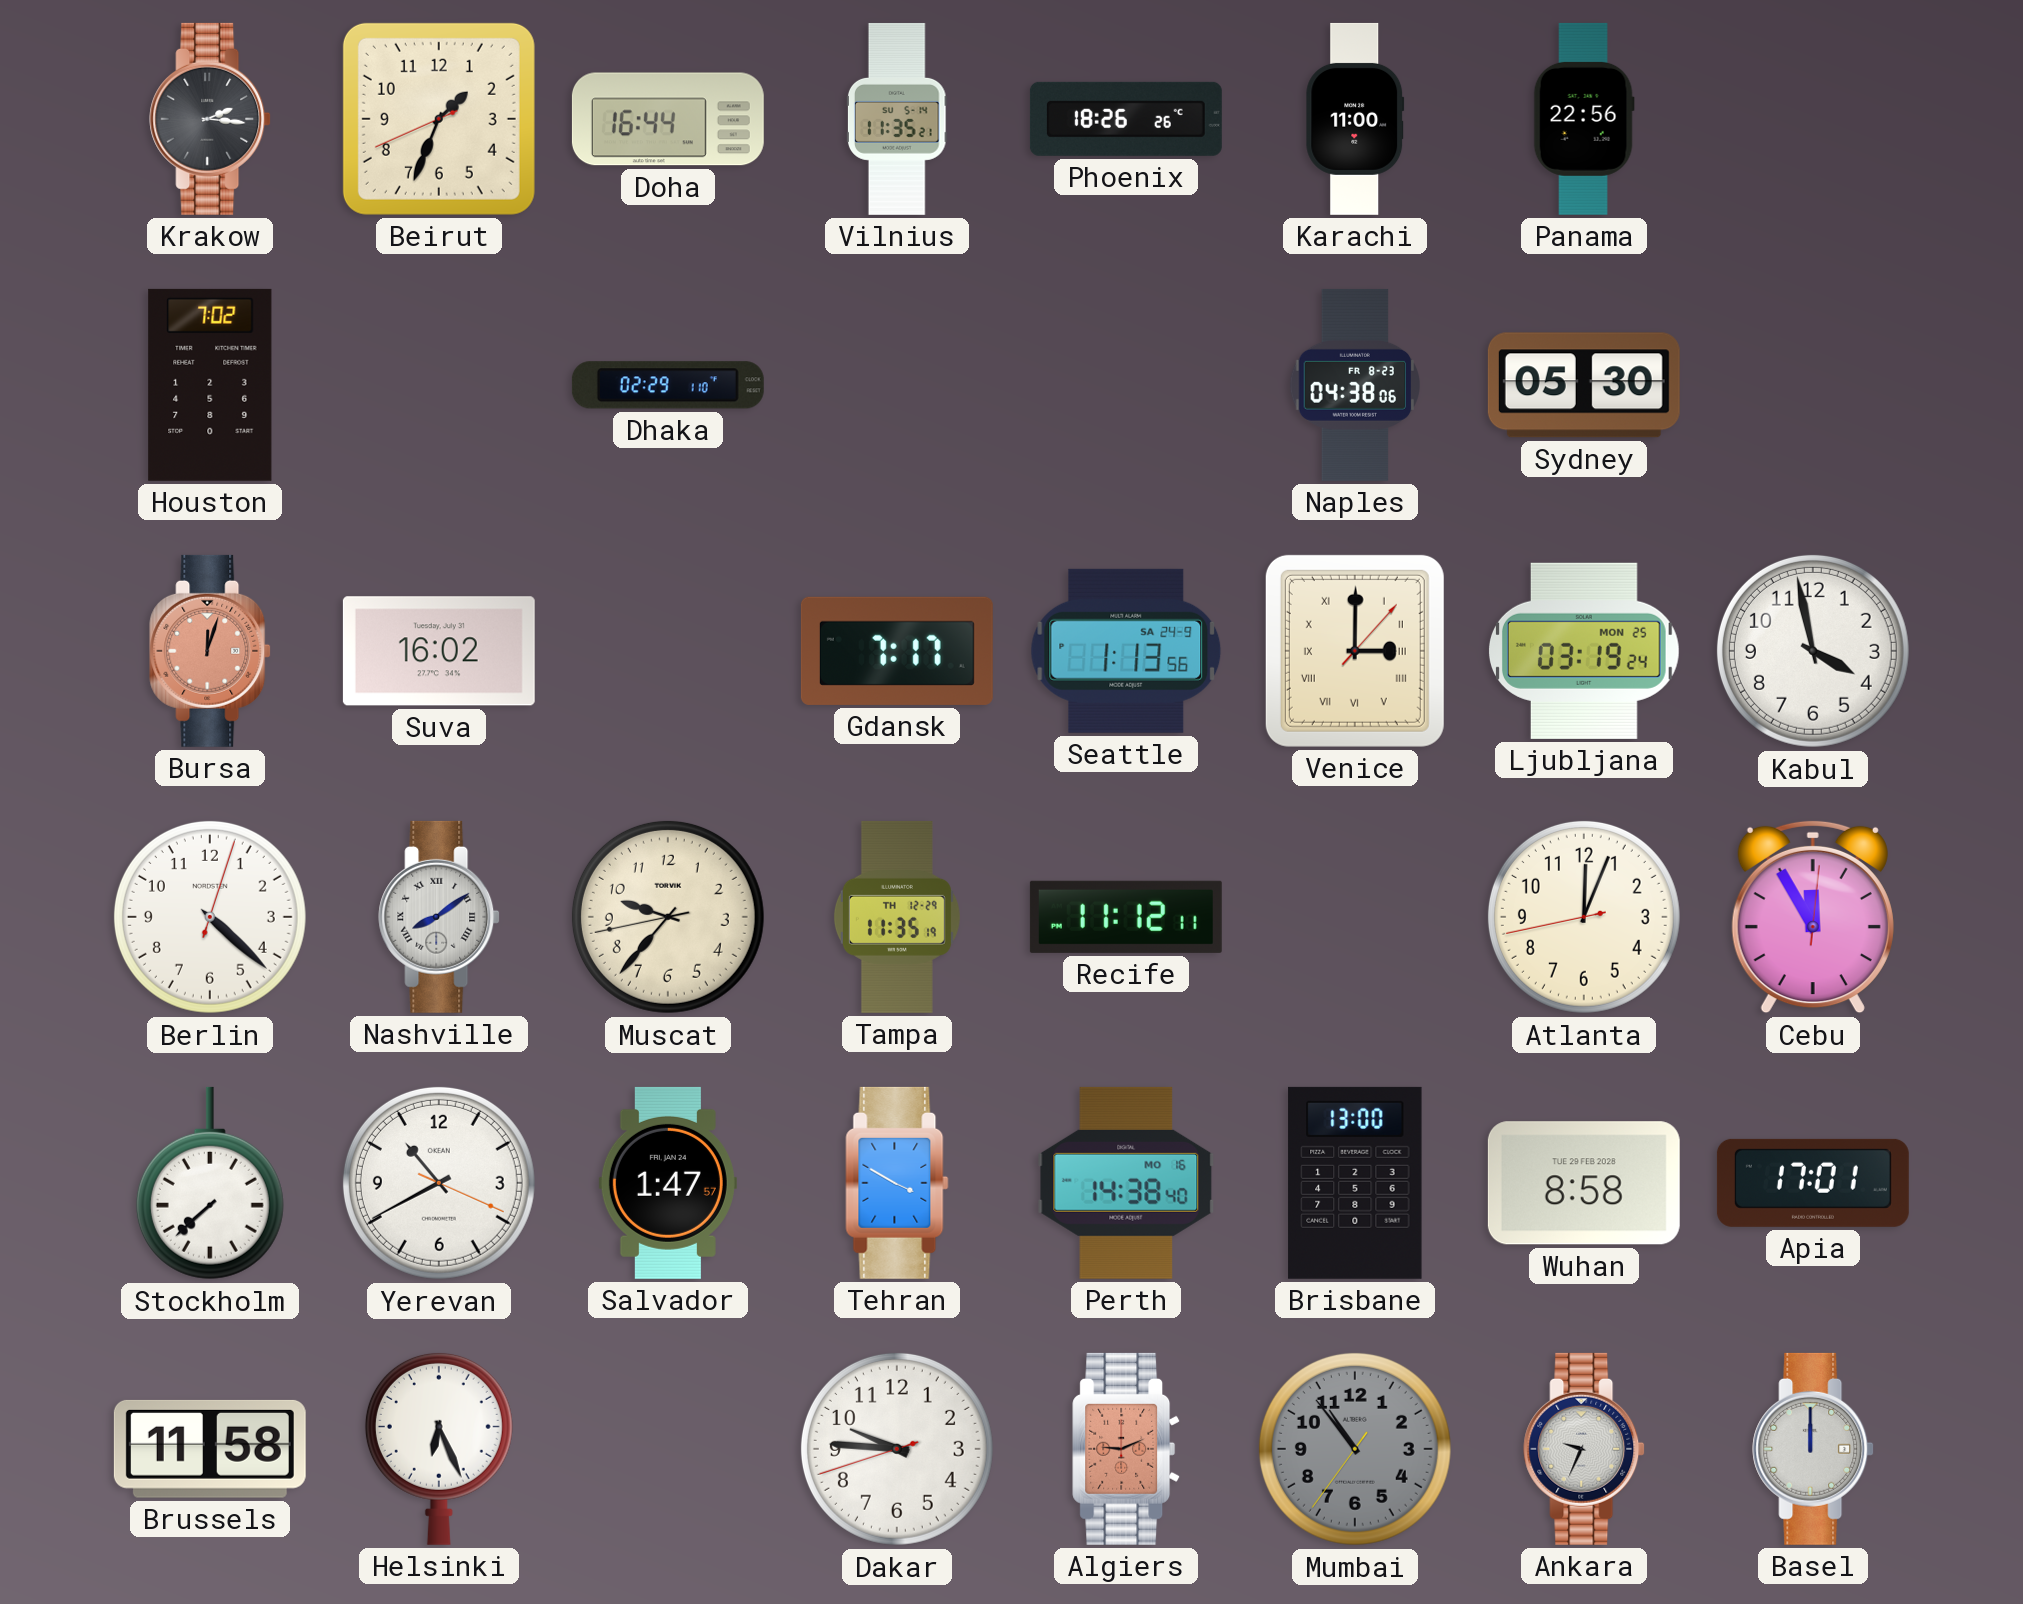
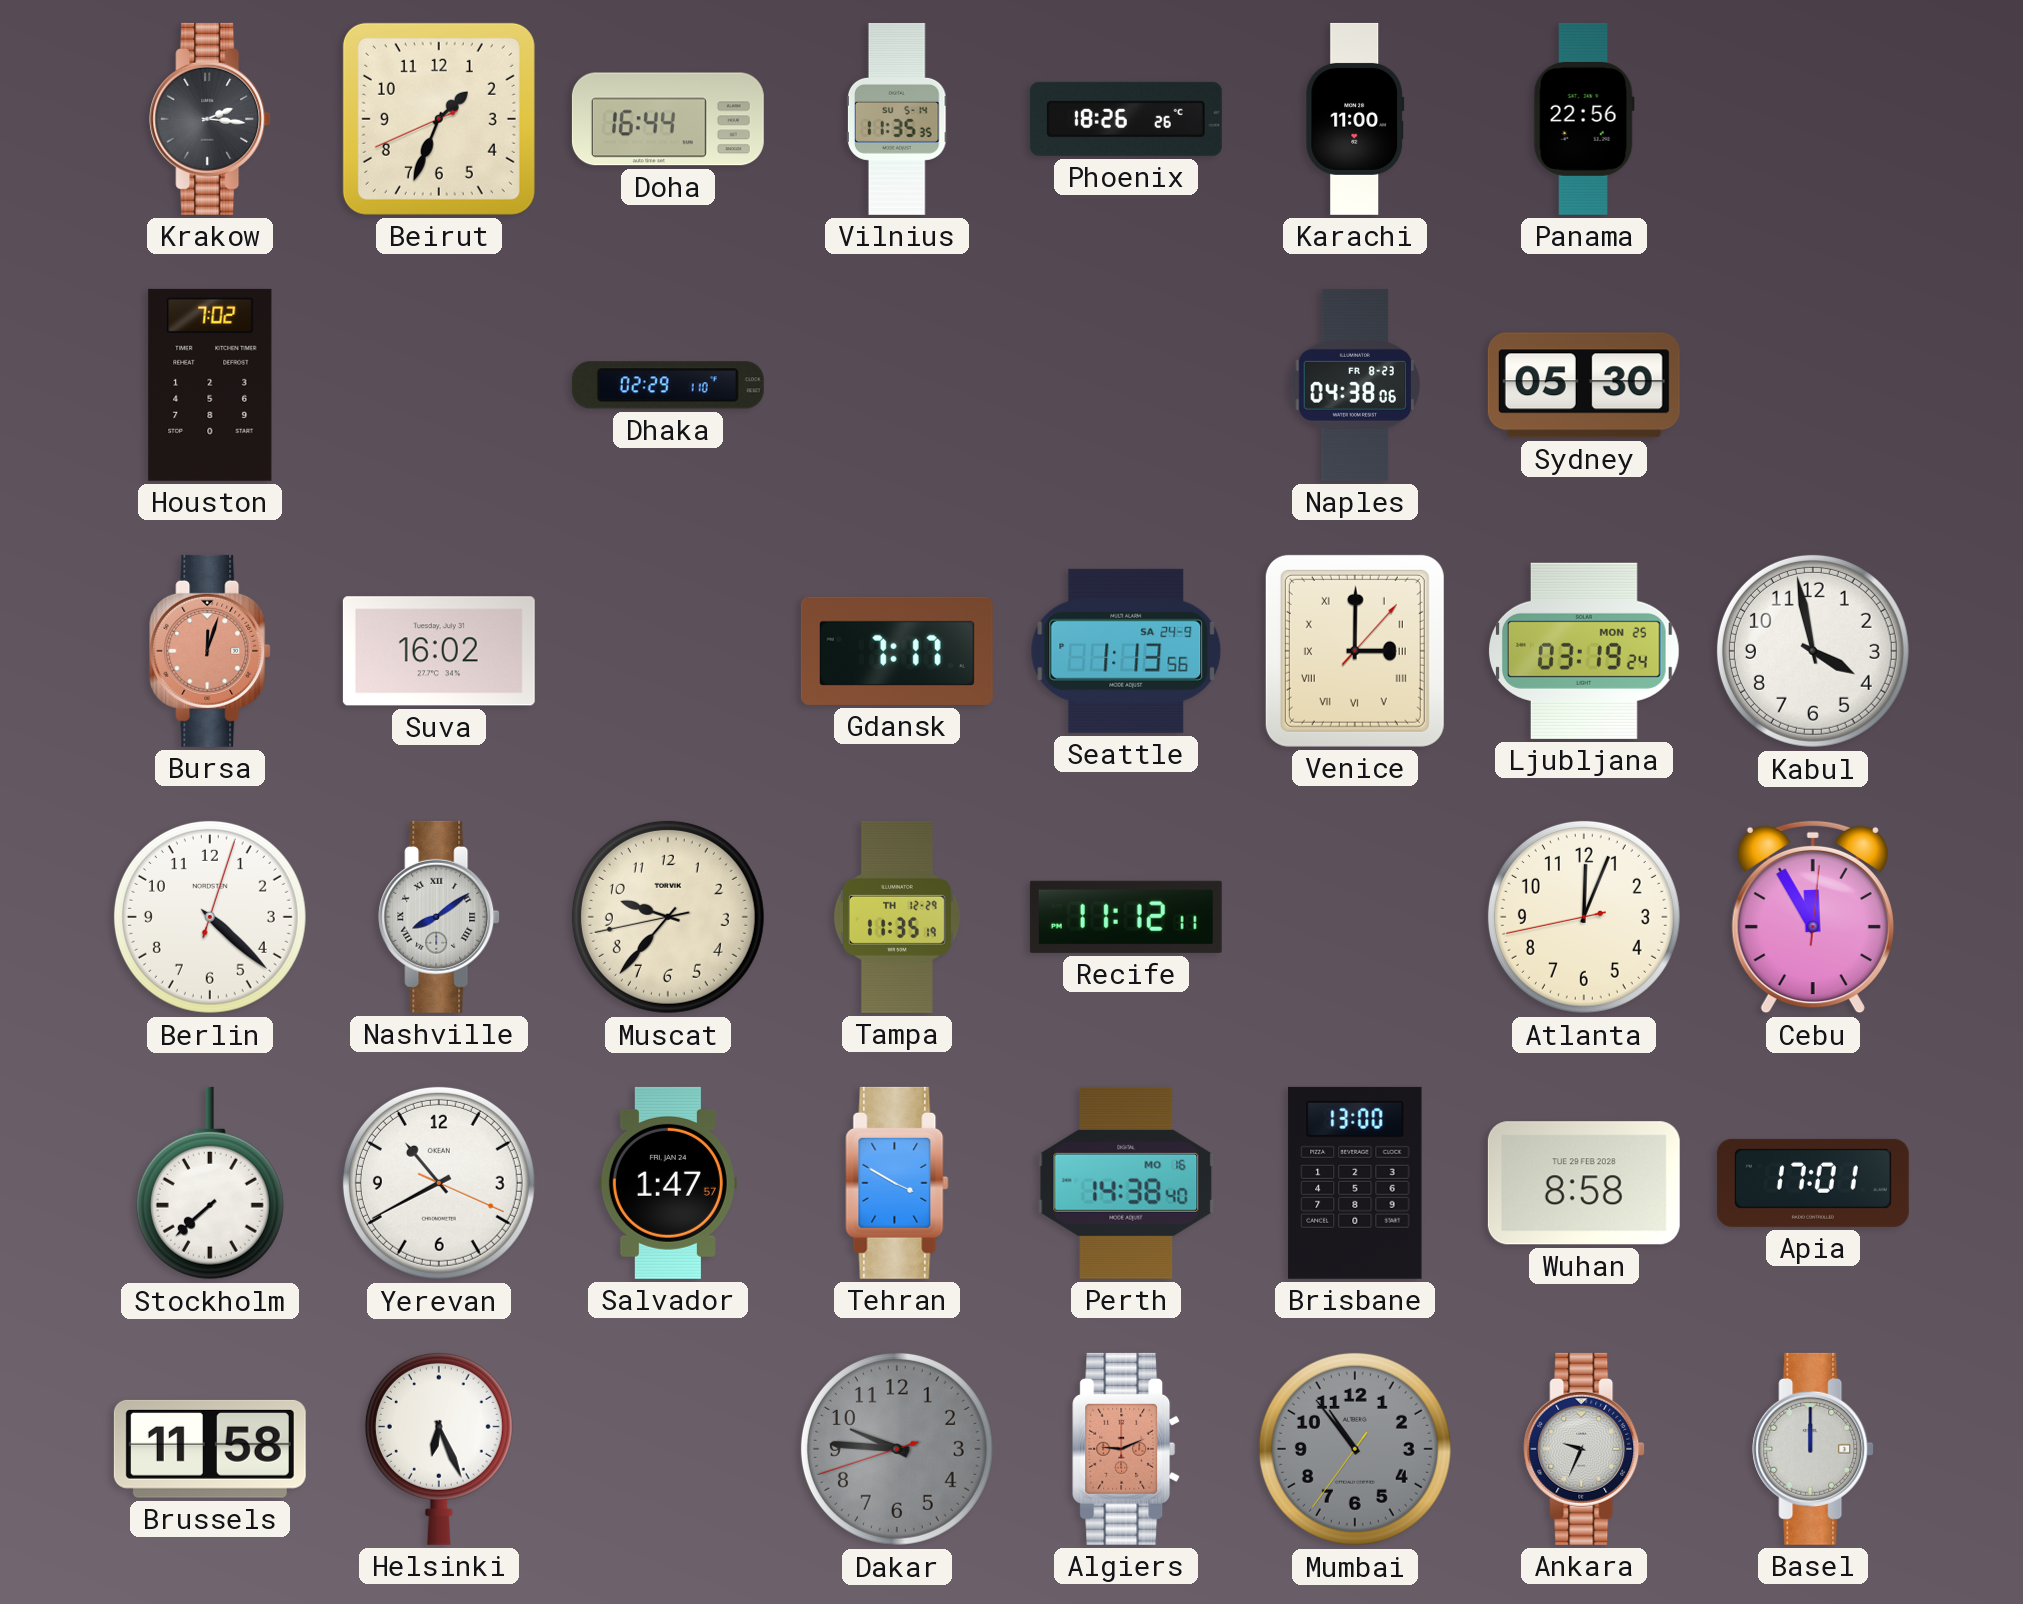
Vilnius: 11:35:21 -> 11:35:35
Dakar dial: white -> grey
